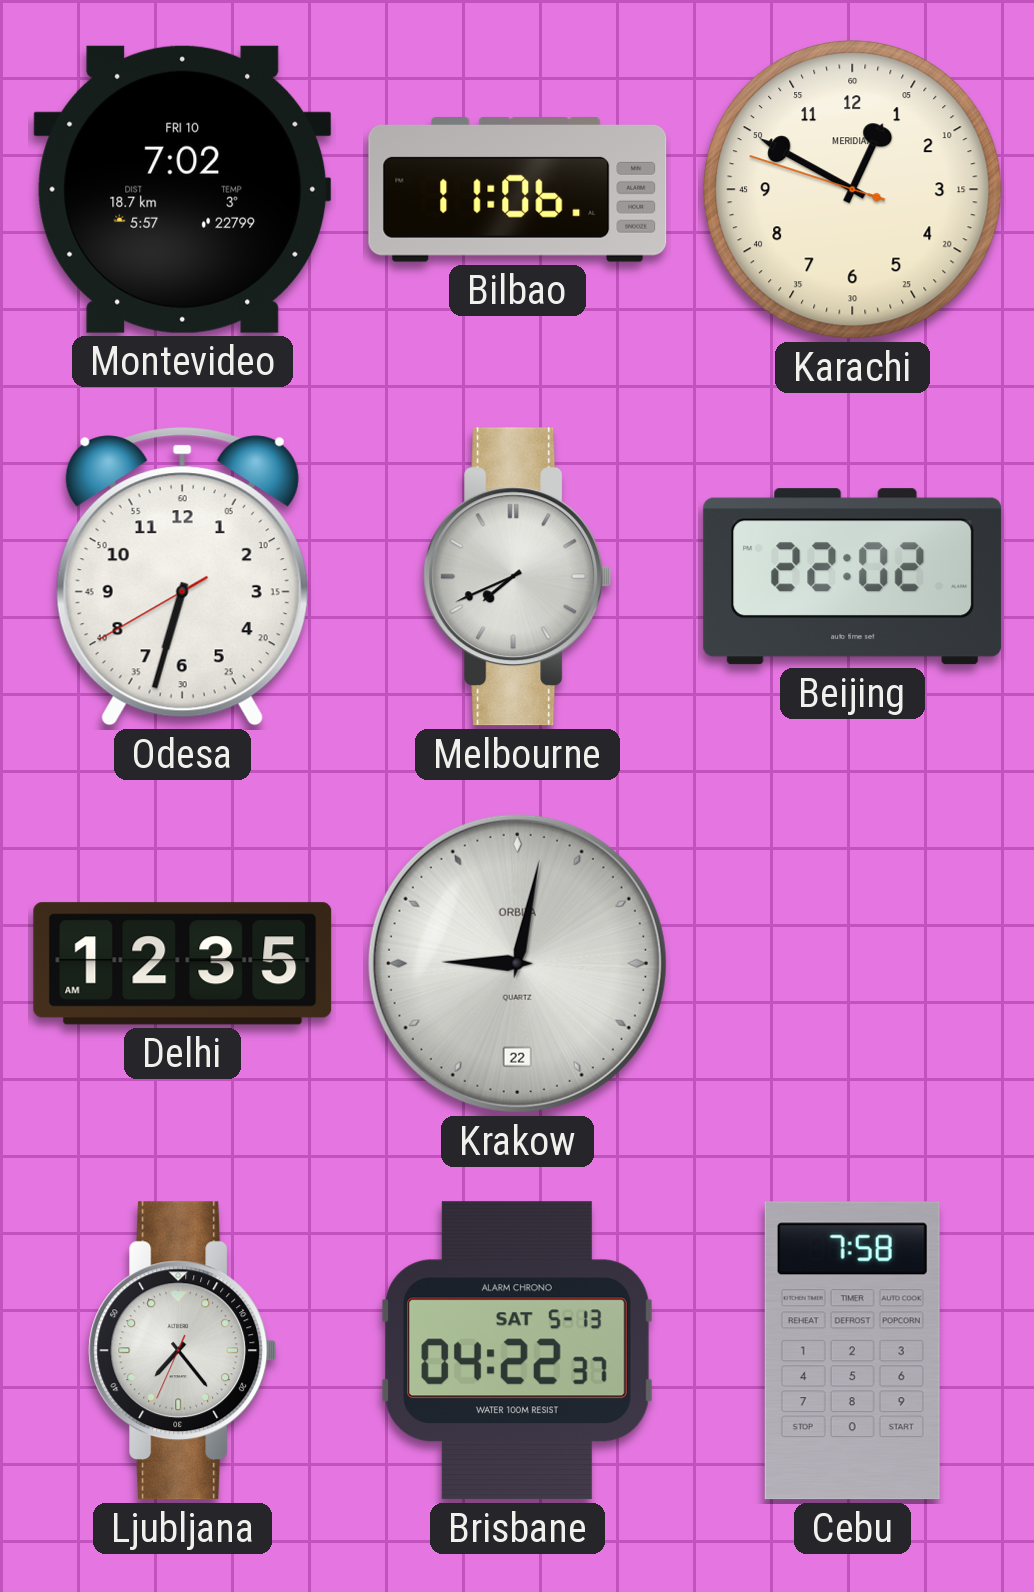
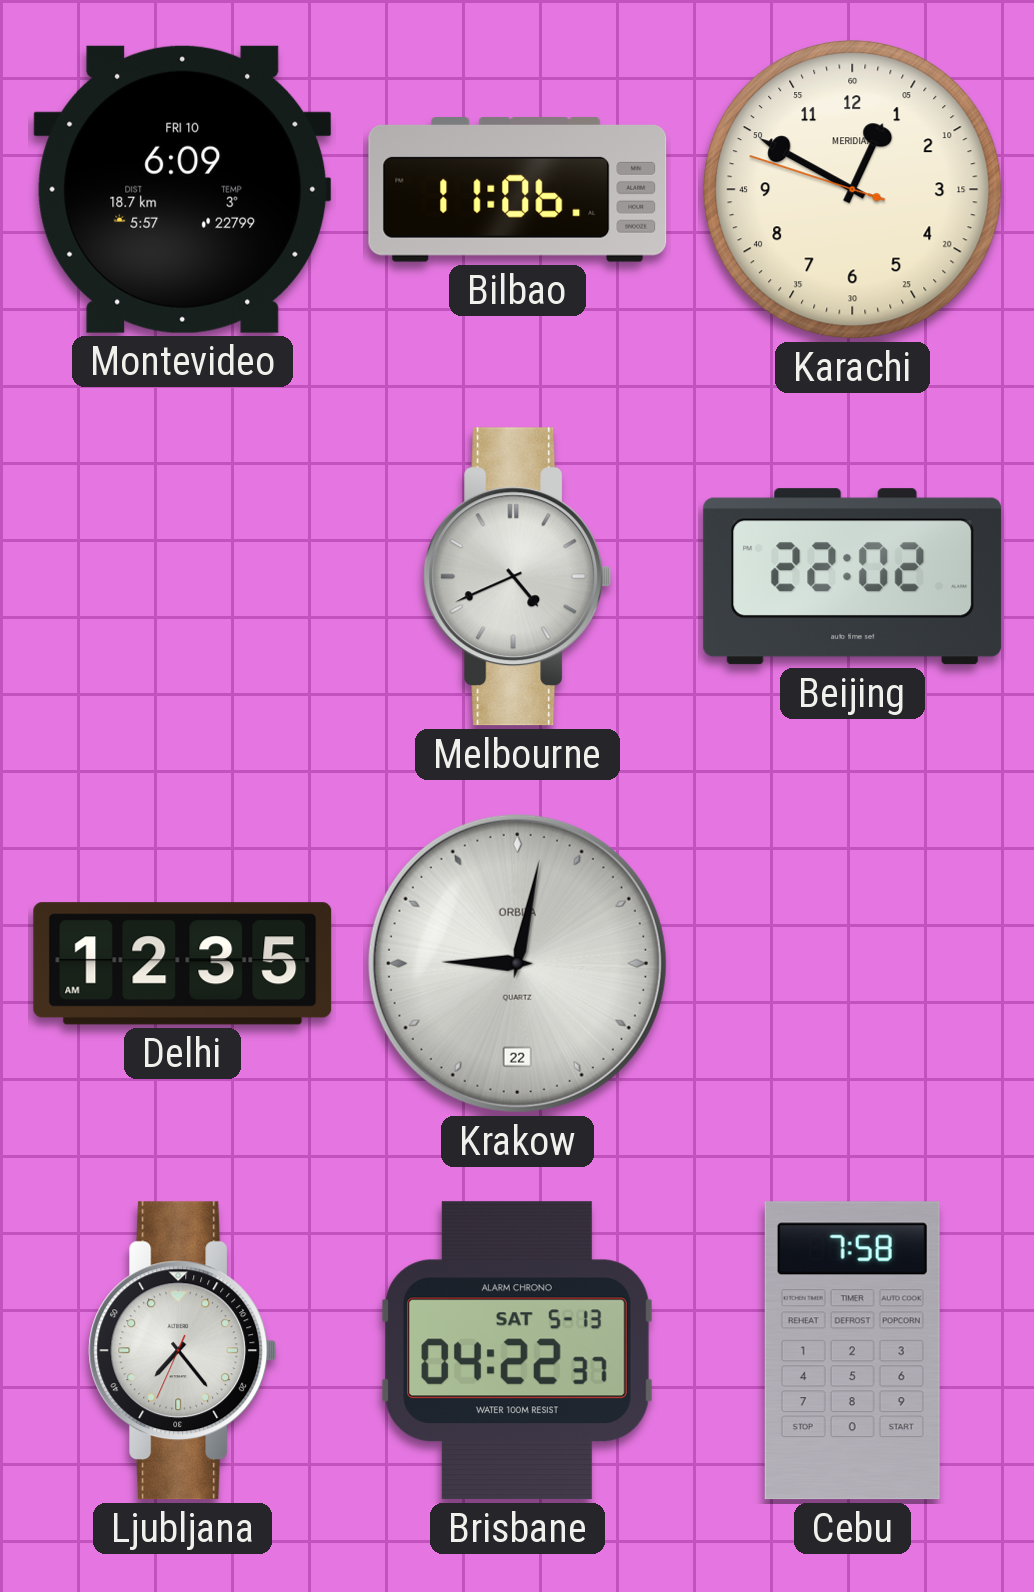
Montevideo: 7:02 -> 6:09
Odesa: 6:32 -> none
Melbourne: 7:41 -> 4:41
